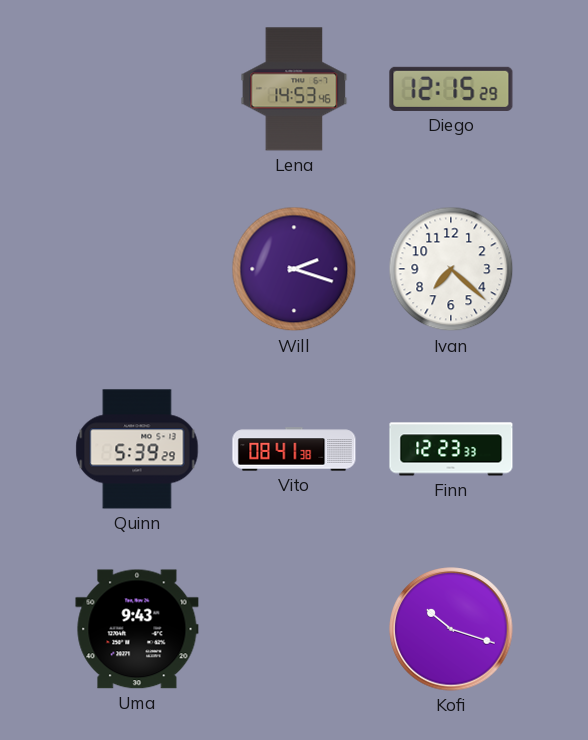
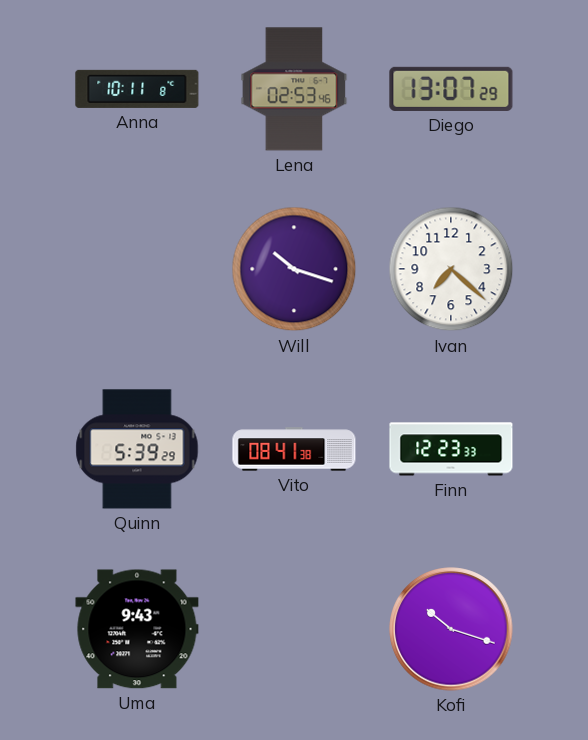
Anna: none -> 10:11
Lena: 14:53 -> 02:53
Diego: 12:15 -> 13:07
Will: 2:18 -> 10:18
